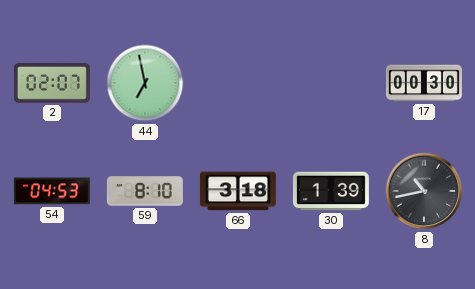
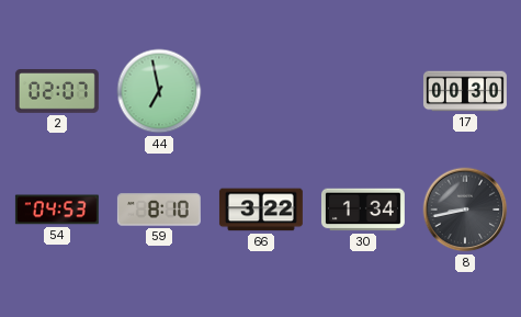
66: 3:18 -> 3:22
30: 1:39 -> 1:34
8: 10:43 -> 8:43
